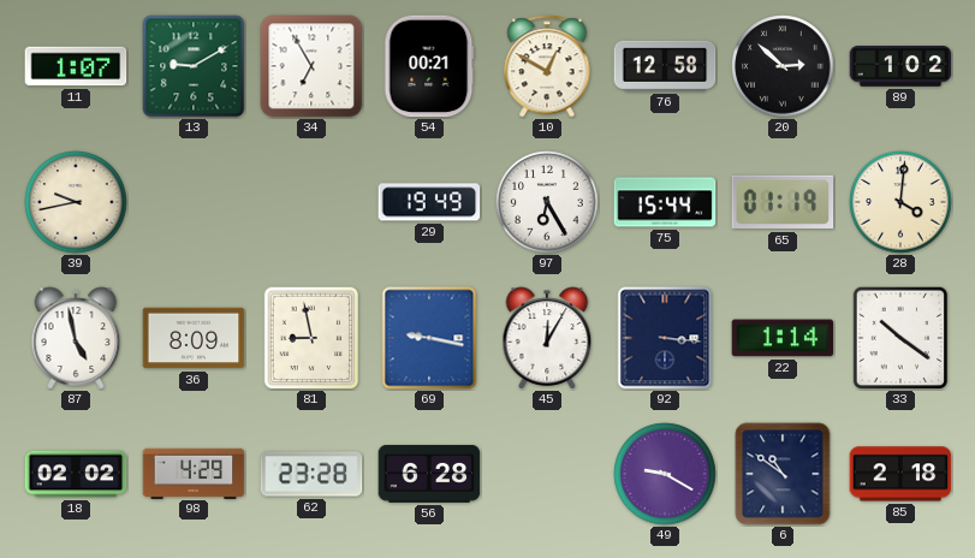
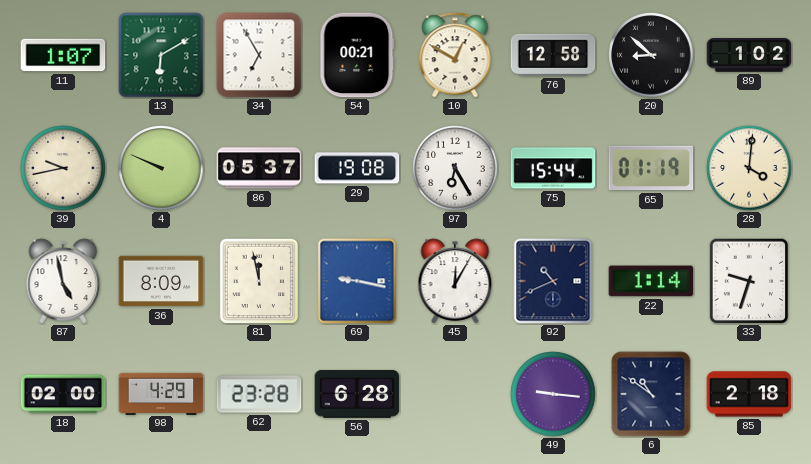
13: 9:10 -> 6:10
20: 2:52 -> 8:52
4: none -> 9:49
86: none -> 05:37
29: 19:49 -> 19:08
81: 8:58 -> 11:58
92: 3:16 -> 10:41
33: 10:21 -> 9:33
18: 02:02 -> 02:00
49: 9:20 -> 9:16
